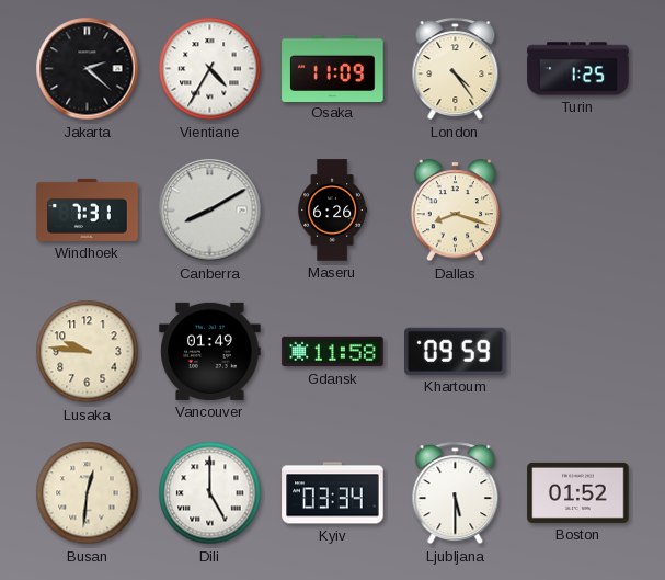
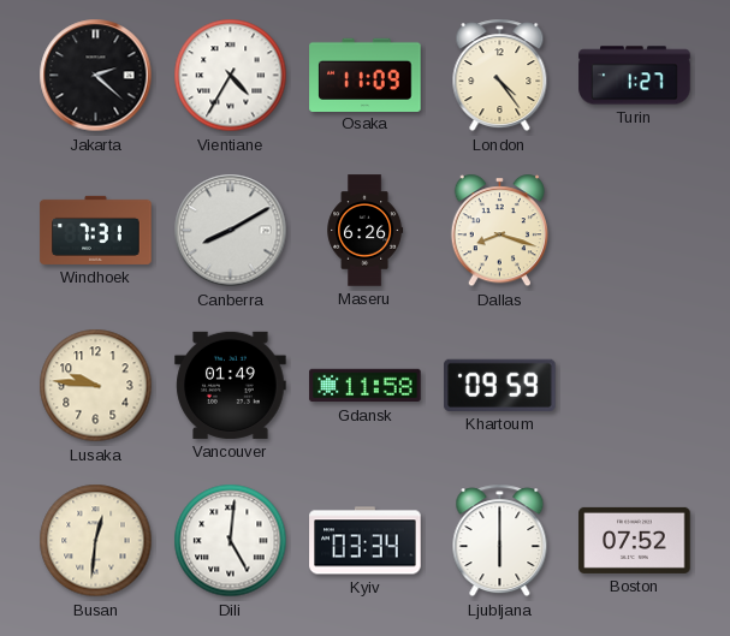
Turin: 1:25 -> 1:27
Dili: 5:00 -> 5:01
Ljubljana: 5:30 -> 6:00
Boston: 01:52 -> 07:52
